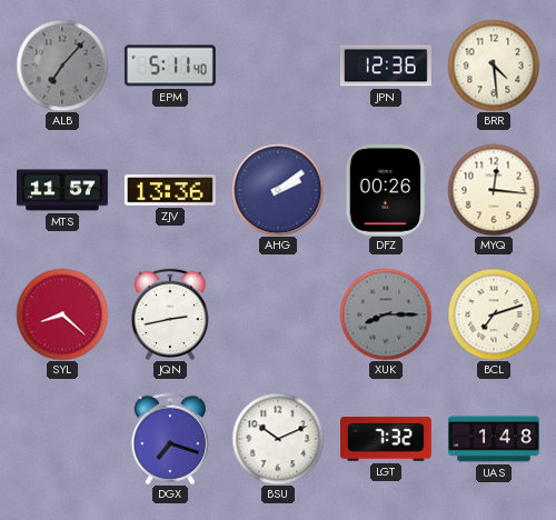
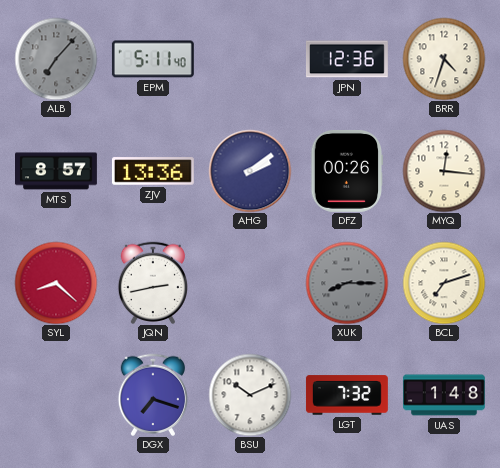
BRR: 4:29 -> 4:33
MTS: 11:57 -> 8:57
